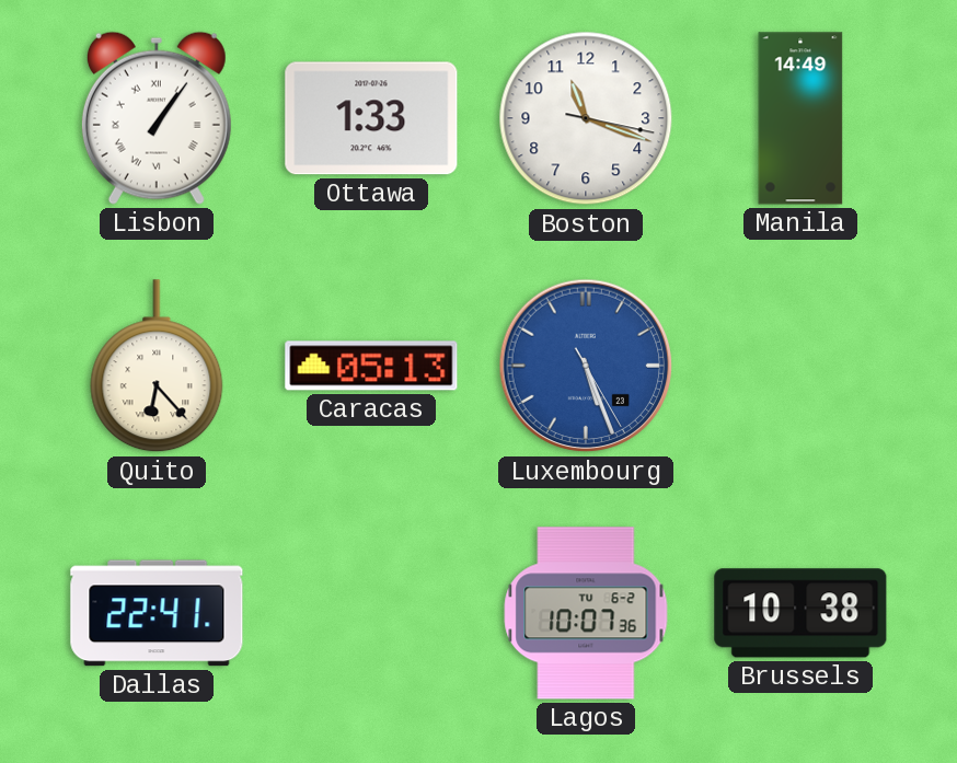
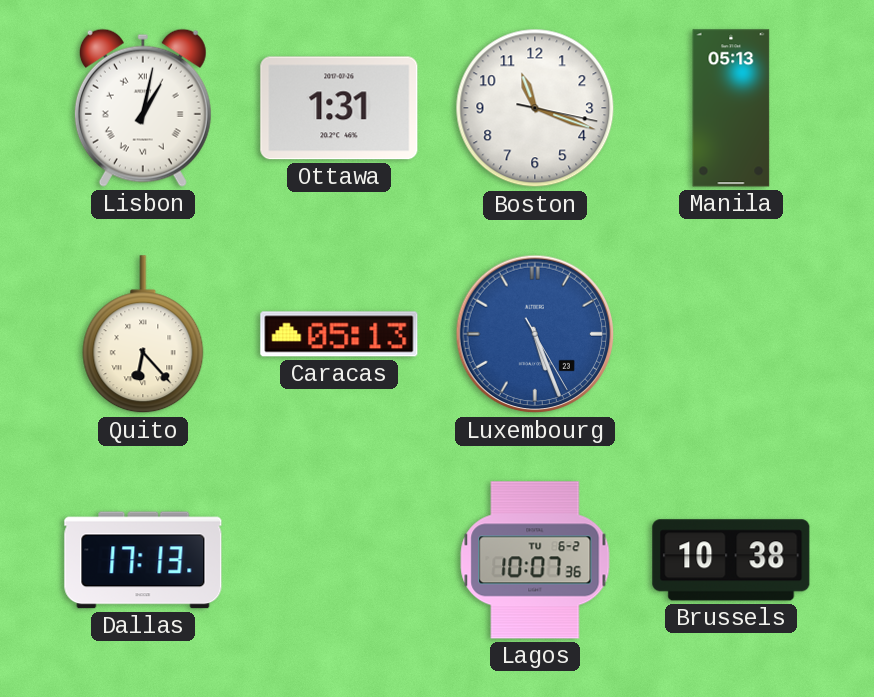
Lisbon: 1:06 -> 1:02
Ottawa: 1:33 -> 1:31
Manila: 14:49 -> 05:13
Dallas: 22:41 -> 17:13
